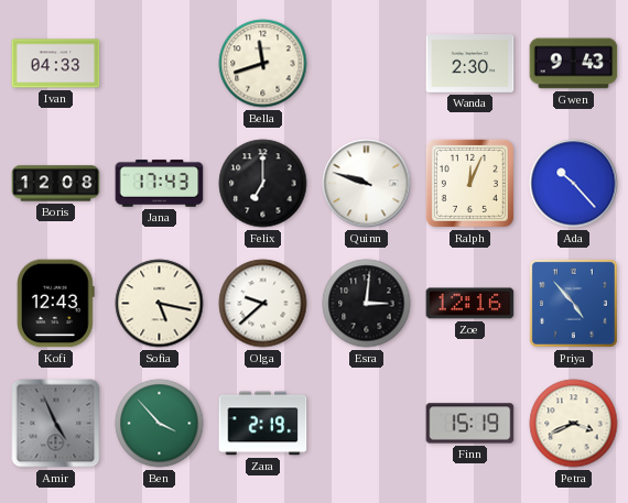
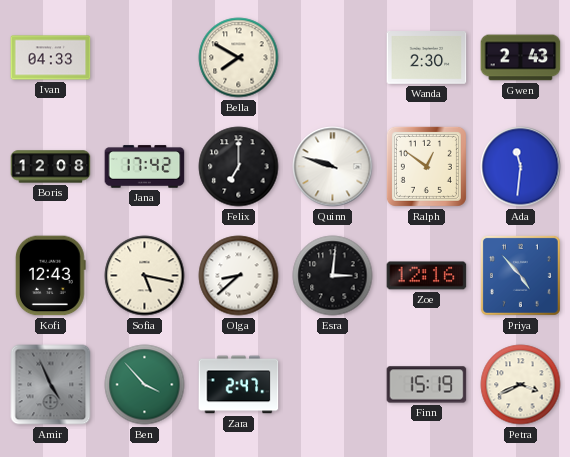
Bella: 11:42 -> 7:50
Gwen: 9:43 -> 2:43
Jana: 17:43 -> 17:42
Ralph: 12:04 -> 12:51
Ada: 10:23 -> 11:31
Olga: 9:38 -> 8:38
Zara: 2:19 -> 2:47
